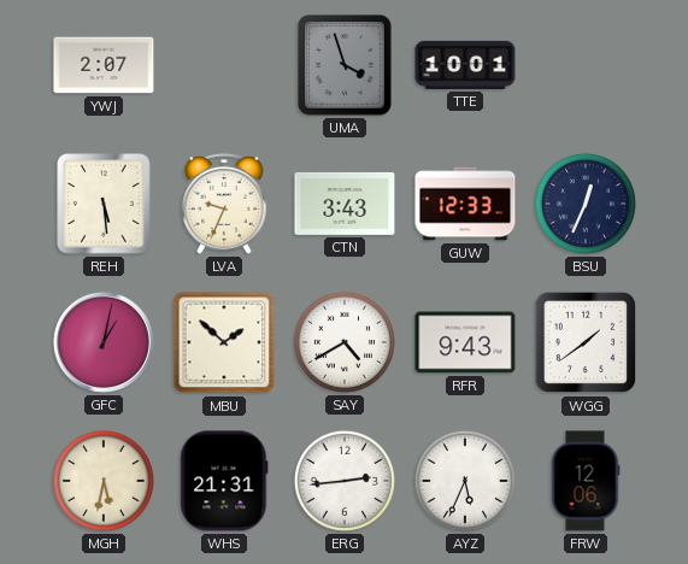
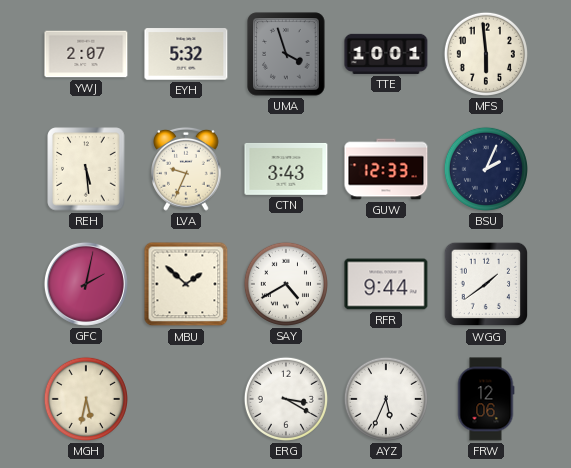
EYH: none -> 5:32
MFS: none -> 5:59
BSU: 12:34 -> 2:04
GFC: 1:02 -> 2:02
RFR: 9:43 -> 9:44
WHS: 21:31 -> none
ERG: 2:44 -> 3:20
